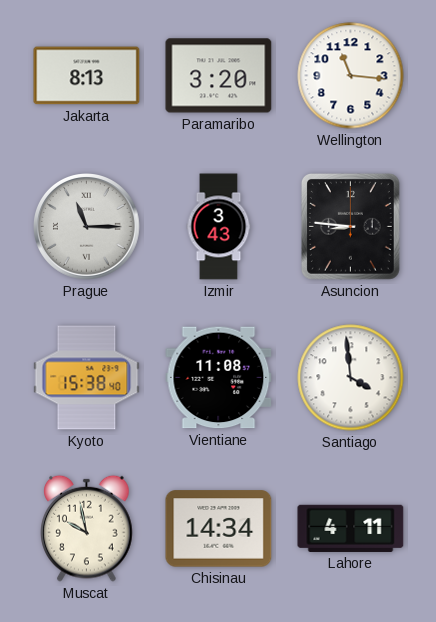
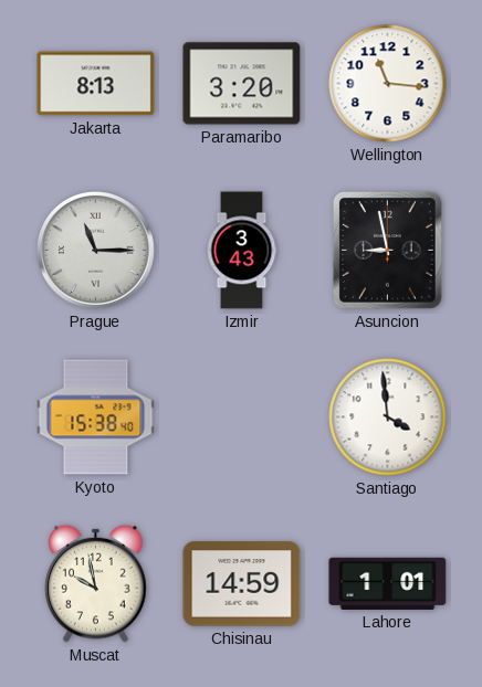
Asuncion: 8:46 -> 8:58
Vientiane: 11:08 -> none
Chisinau: 14:34 -> 14:59
Lahore: 4:11 -> 1:01
